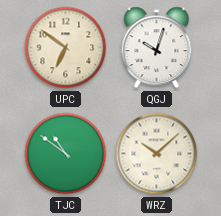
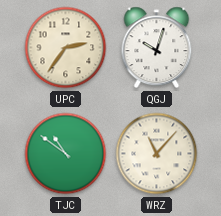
UPC: 6:51 -> 2:36
WRZ: 10:08 -> 11:07
